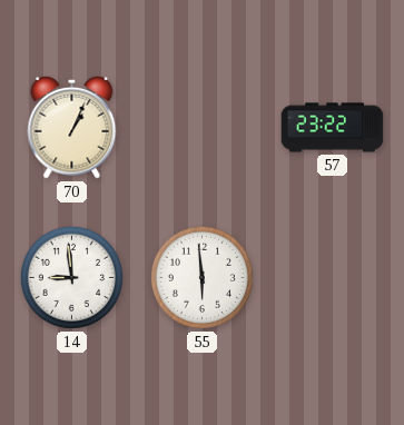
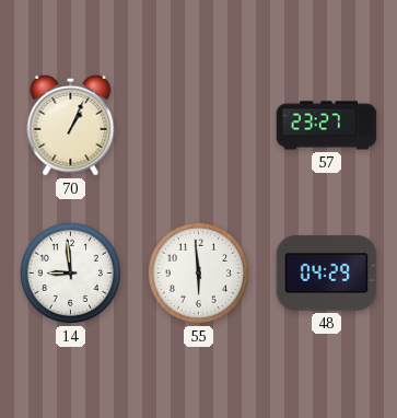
57: 23:22 -> 23:27
48: none -> 04:29
